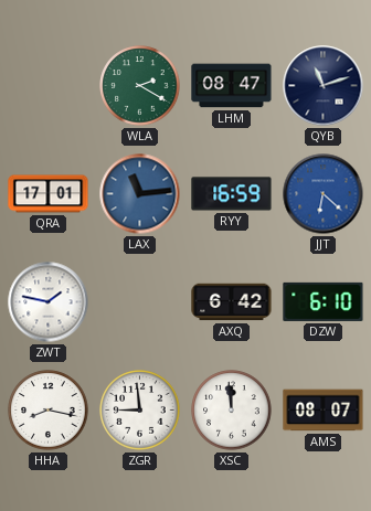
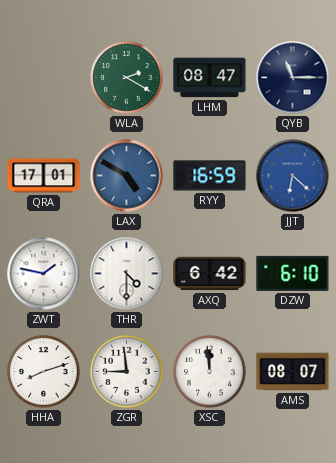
QYB: 11:12 -> 11:15
LAX: 11:14 -> 4:50
THR: none -> 4:30
HHA: 8:17 -> 8:12
